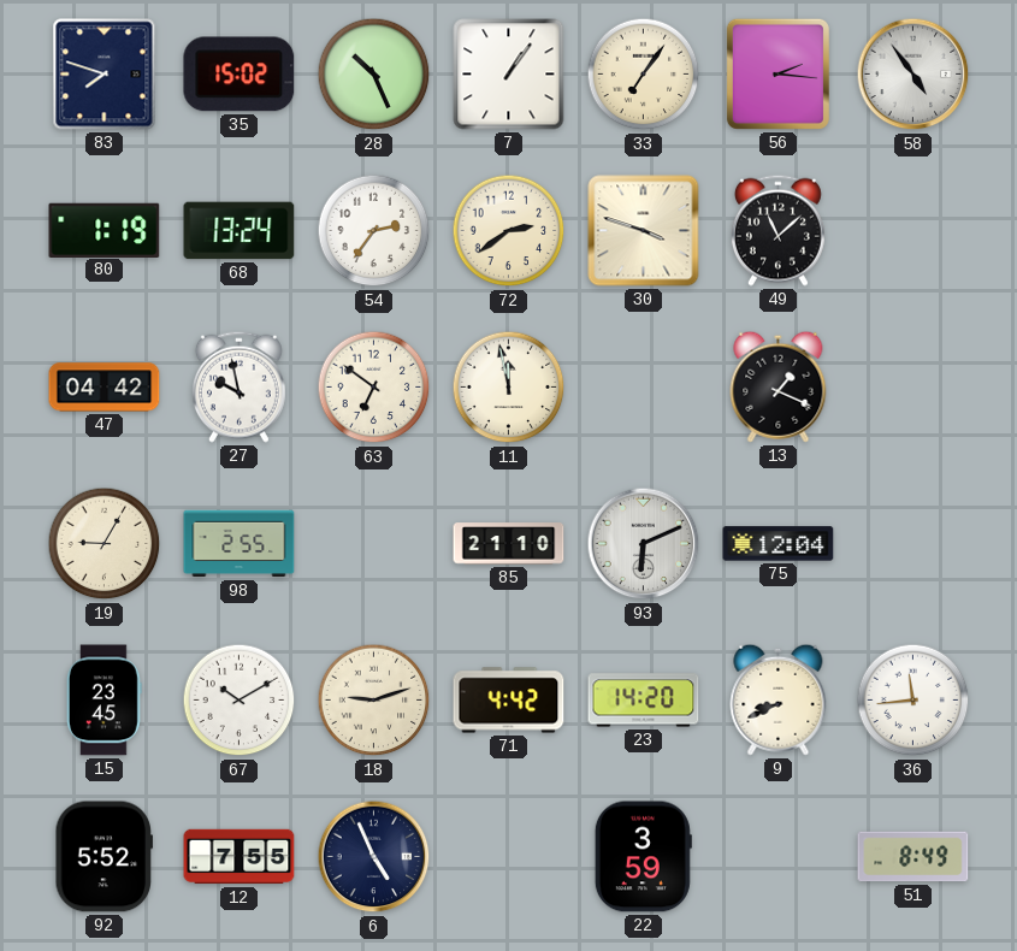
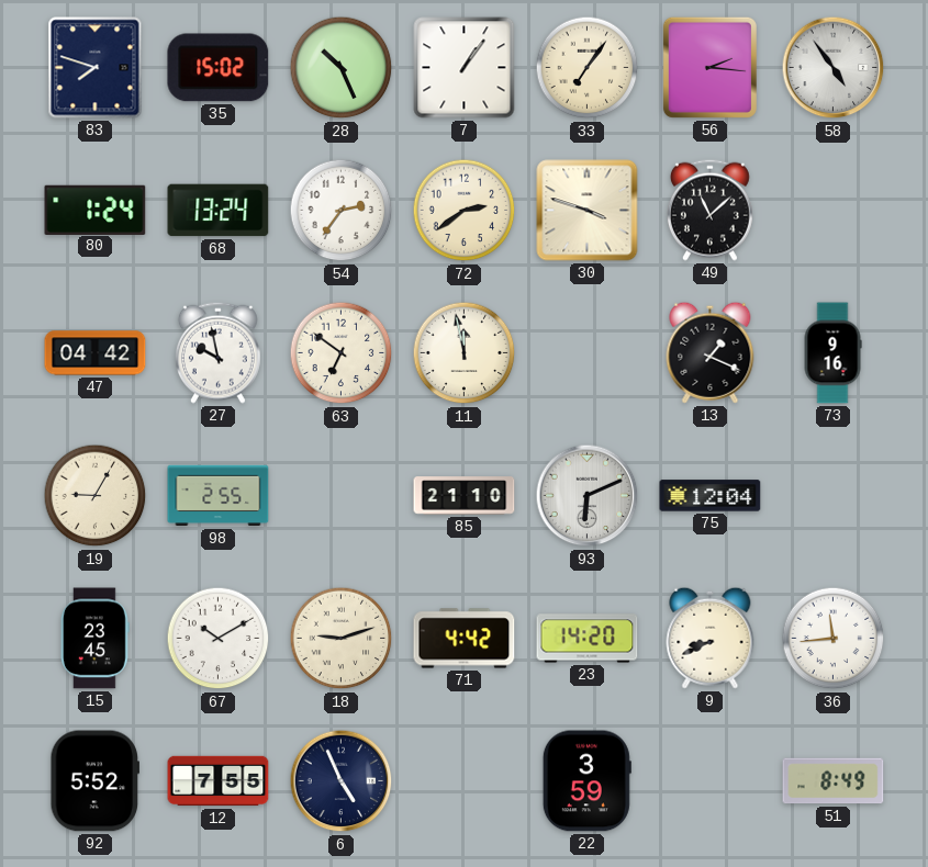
80: 1:19 -> 1:24
73: none -> 9:16
